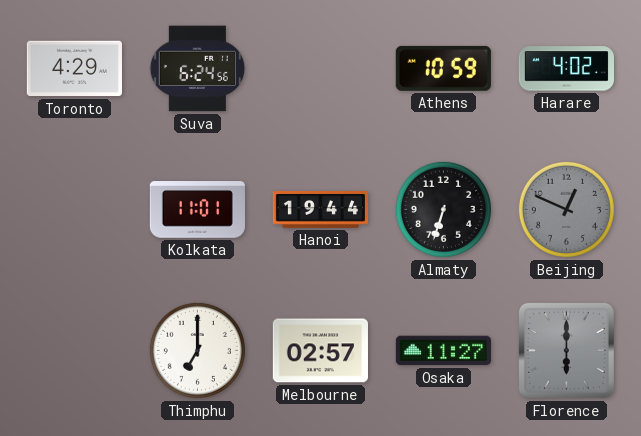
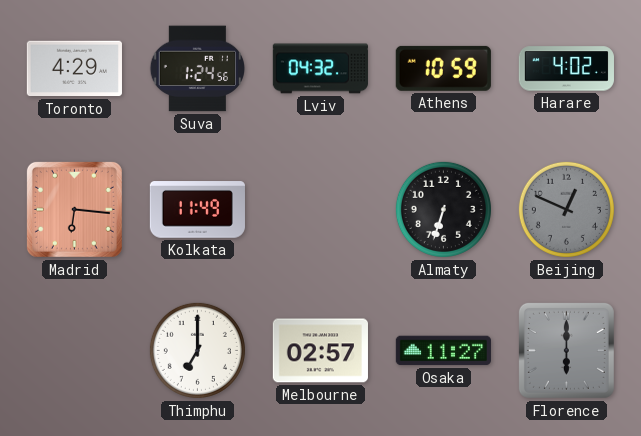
Suva: 6:24 -> 1:24
Lviv: none -> 04:32
Madrid: none -> 6:16
Kolkata: 11:01 -> 11:49
Hanoi: 19:44 -> none
